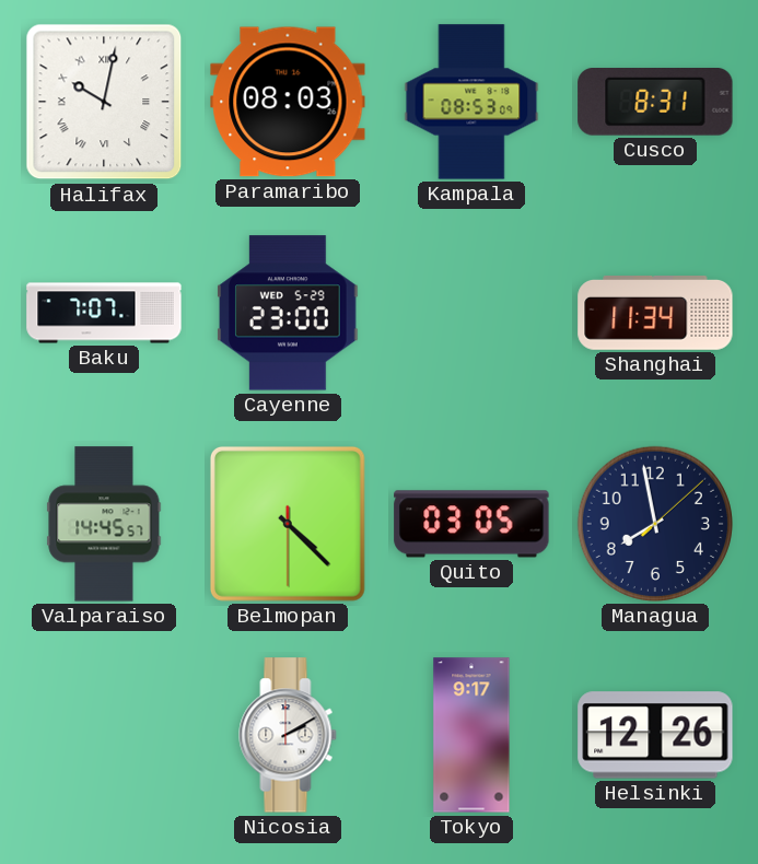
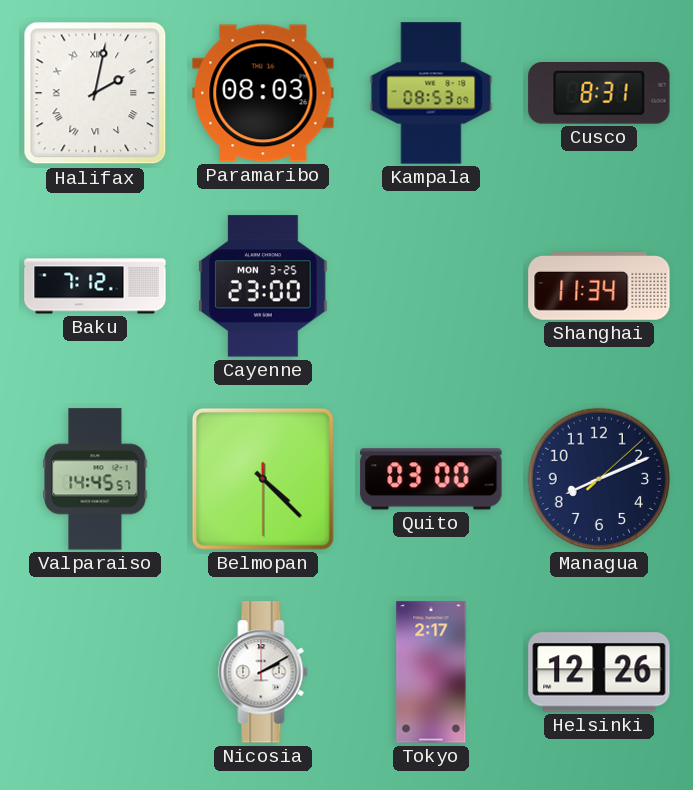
Halifax: 10:02 -> 2:02
Baku: 7:07 -> 7:12
Cayenne date: WED 5-29 -> MON 3-25
Quito: 03:05 -> 03:00
Managua: 7:58 -> 8:11
Tokyo: 9:17 -> 2:17
